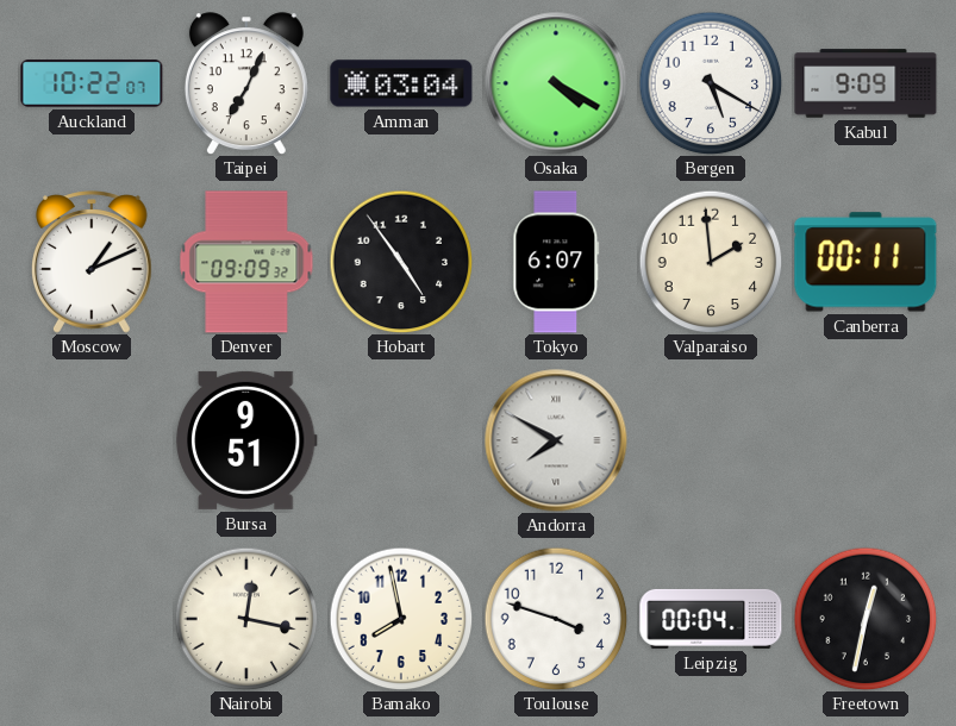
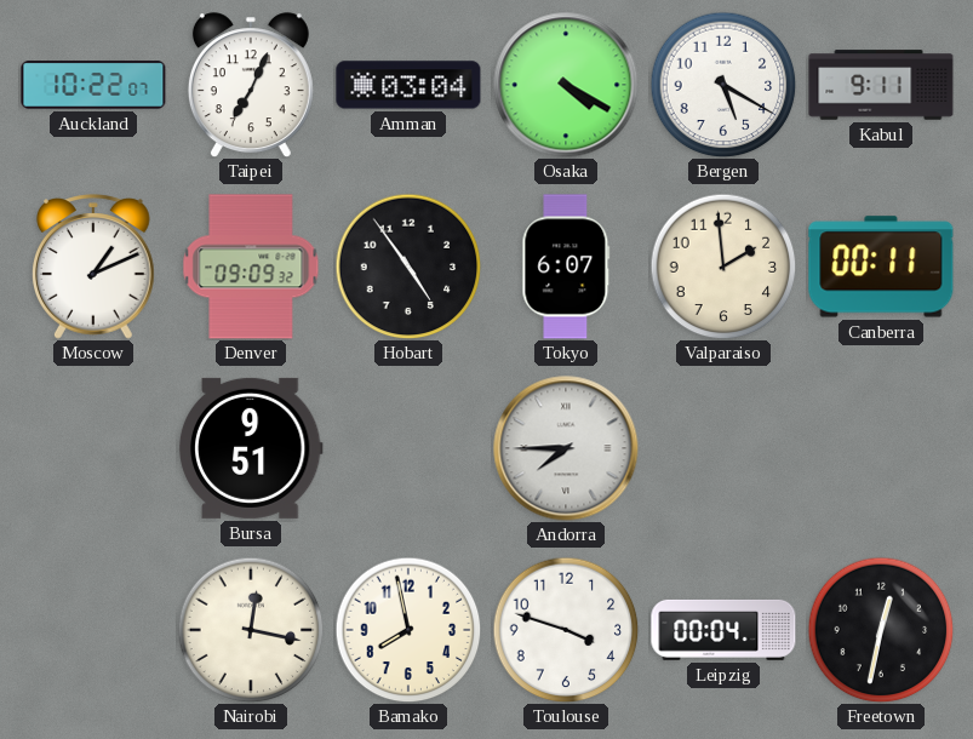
Kabul: 9:09 -> 9:11
Andorra: 7:50 -> 7:45
